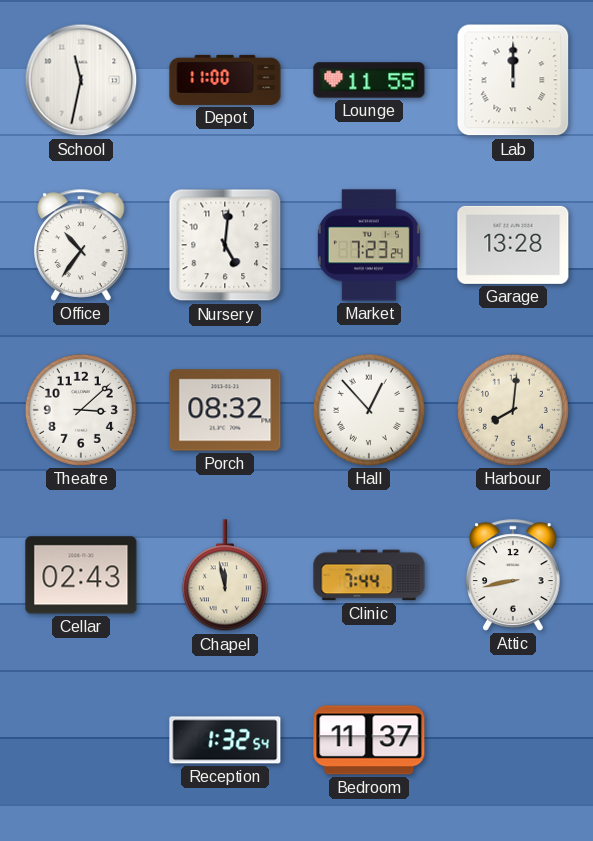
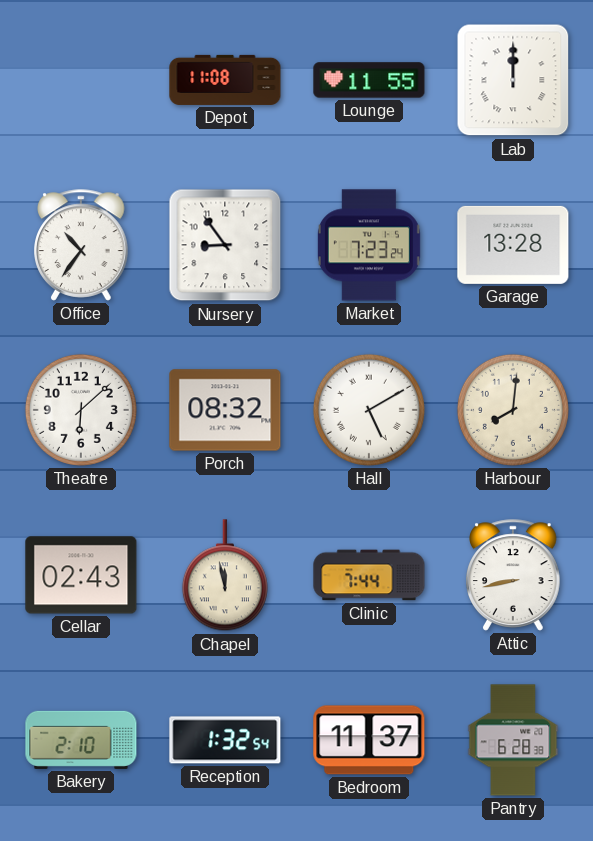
School: 11:32 -> none
Depot: 11:00 -> 11:08
Nursery: 5:01 -> 8:54
Theatre: 3:08 -> 6:08
Hall: 12:53 -> 5:10
Bakery: none -> 2:10
Pantry: none -> 6:28
